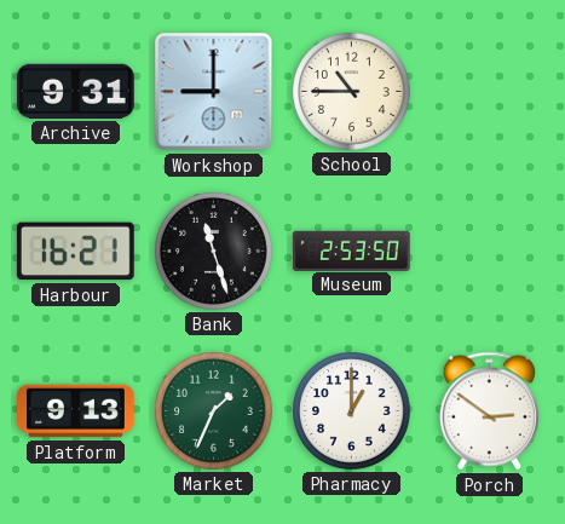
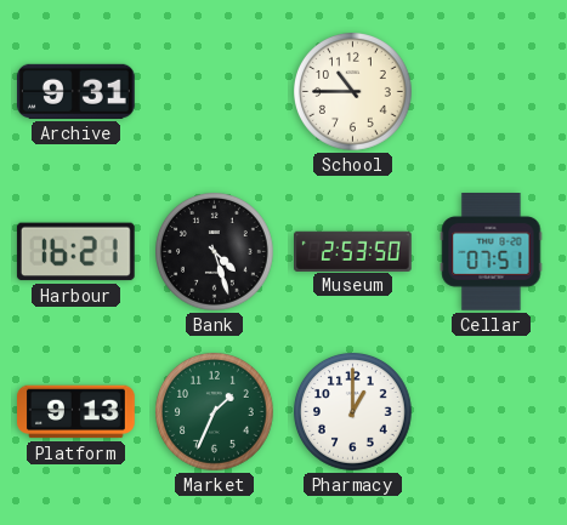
Workshop: 9:00 -> none
Bank: 11:27 -> 4:27
Cellar: none -> 07:51
Porch: 2:51 -> none
